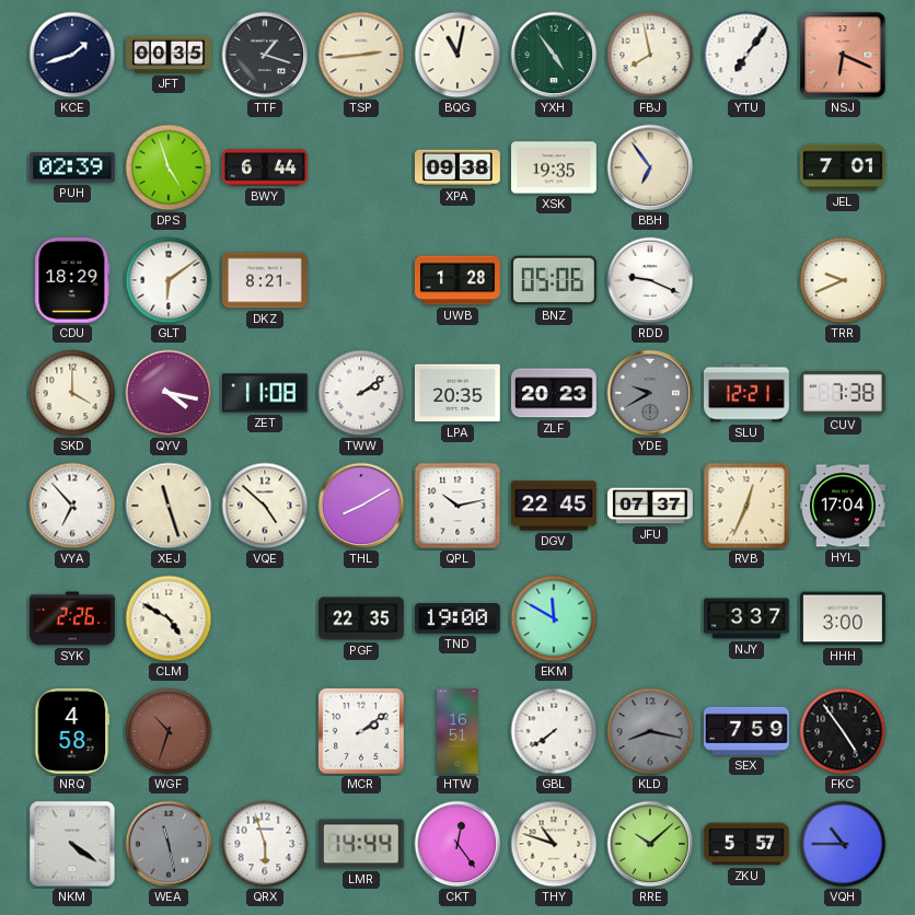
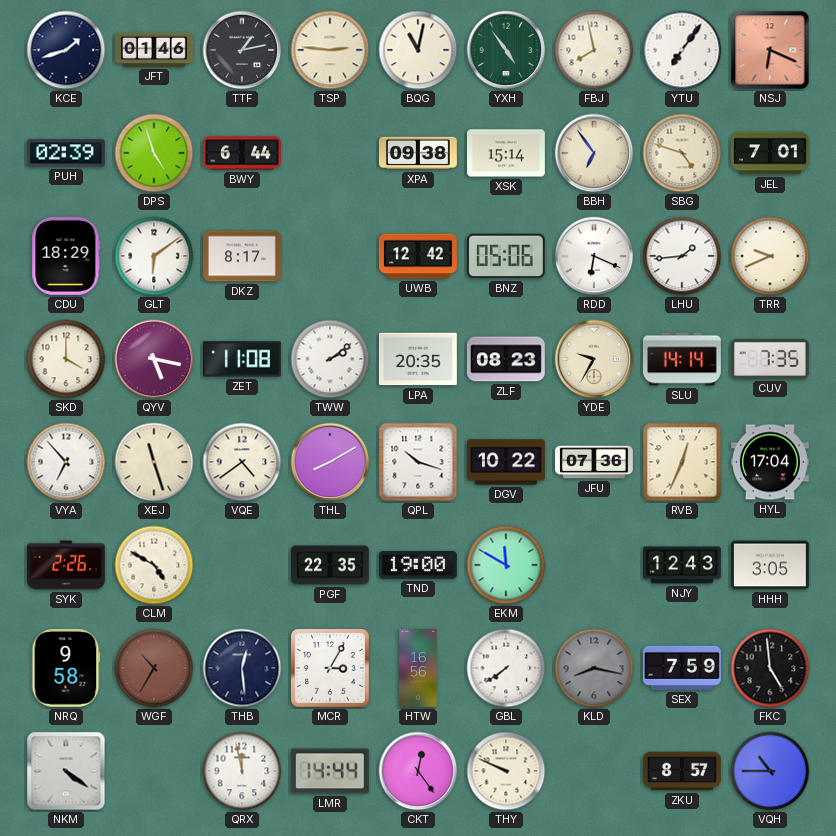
JFT: 00:35 -> 01:46
TTF: 1:18 -> 1:13
TSP: 2:44 -> 2:46
XSK: 19:35 -> 15:14
SBG: none -> 4:48
DKZ: 8:21 -> 8:17
UWB: 1:28 -> 12:42
RDD: 9:19 -> 6:19
LHU: none -> 1:44
QYV: 4:17 -> 5:17
ZLF: 20:23 -> 08:23
YDE: 9:40 -> 9:35
YDE dial: grey -> cream
SLU: 12:21 -> 14:14
CUV: 7:38 -> 7:35
VQE: 4:52 -> 4:39
QPL: 10:13 -> 10:18
DGV: 22:45 -> 10:22
JFU: 07:37 -> 07:36
NJY: 3:37 -> 12:43
HHH: 3:00 -> 3:05
NRQ: 4:58 -> 9:58
WGF: 10:33 -> 10:35
THB: none -> 12:29
MCR: 2:09 -> 3:05
HTW: 16:51 -> 16:56
FKC: 4:54 -> 4:59
WEA: 11:28 -> none
QRX: 5:57 -> 11:58
THY: 10:48 -> 9:49
RRE: 10:08 -> none
ZKU: 5:57 -> 8:57
